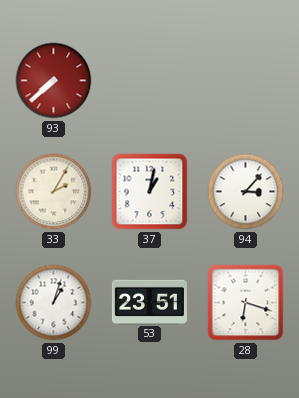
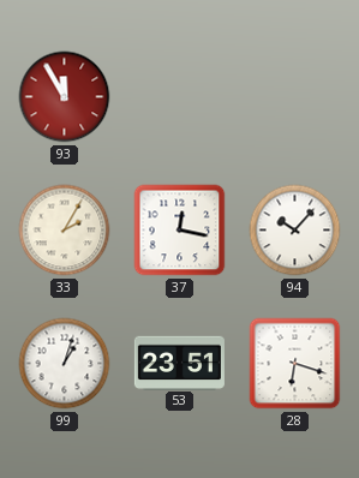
93: 7:38 -> 11:55
37: 1:02 -> 12:17
94: 3:07 -> 10:07
